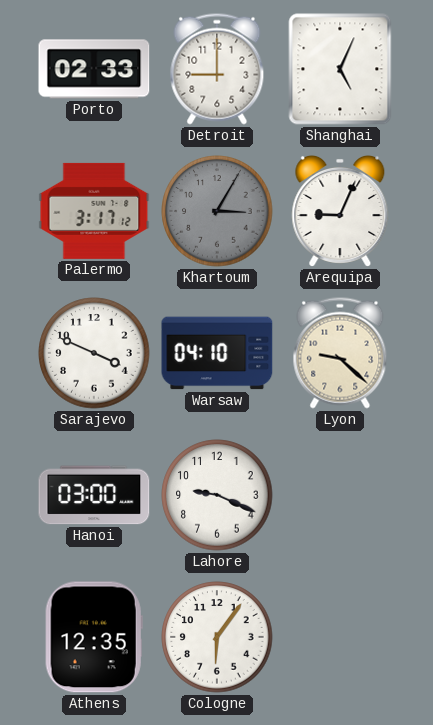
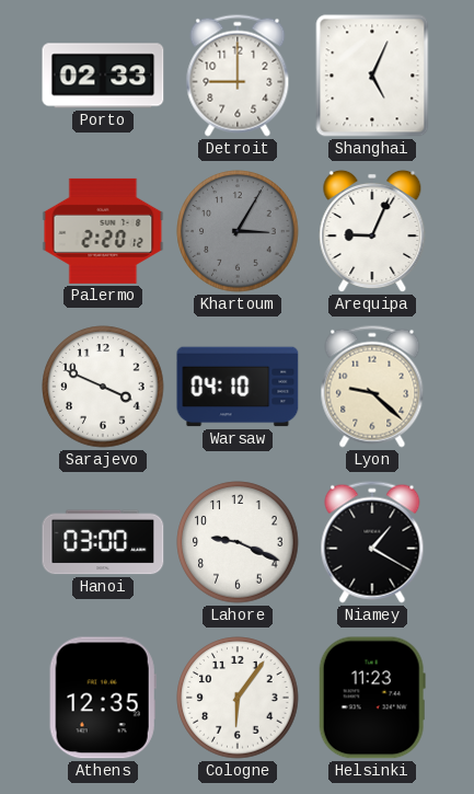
Palermo: 3:17 -> 2:20
Niamey: none -> 1:20
Helsinki: none -> 11:23
